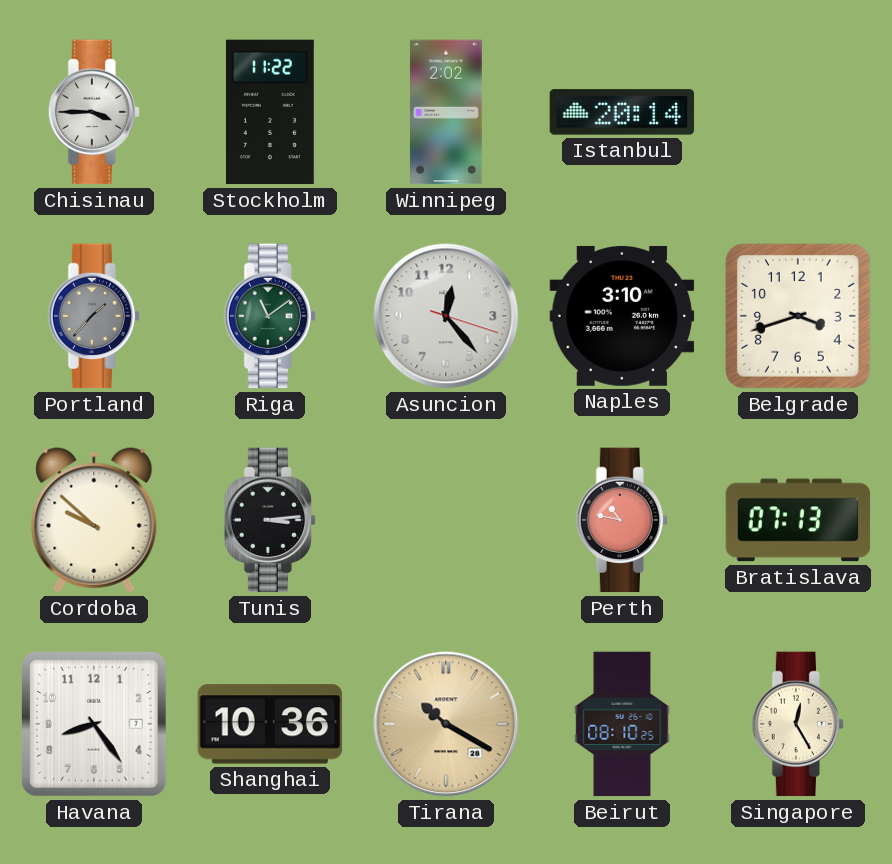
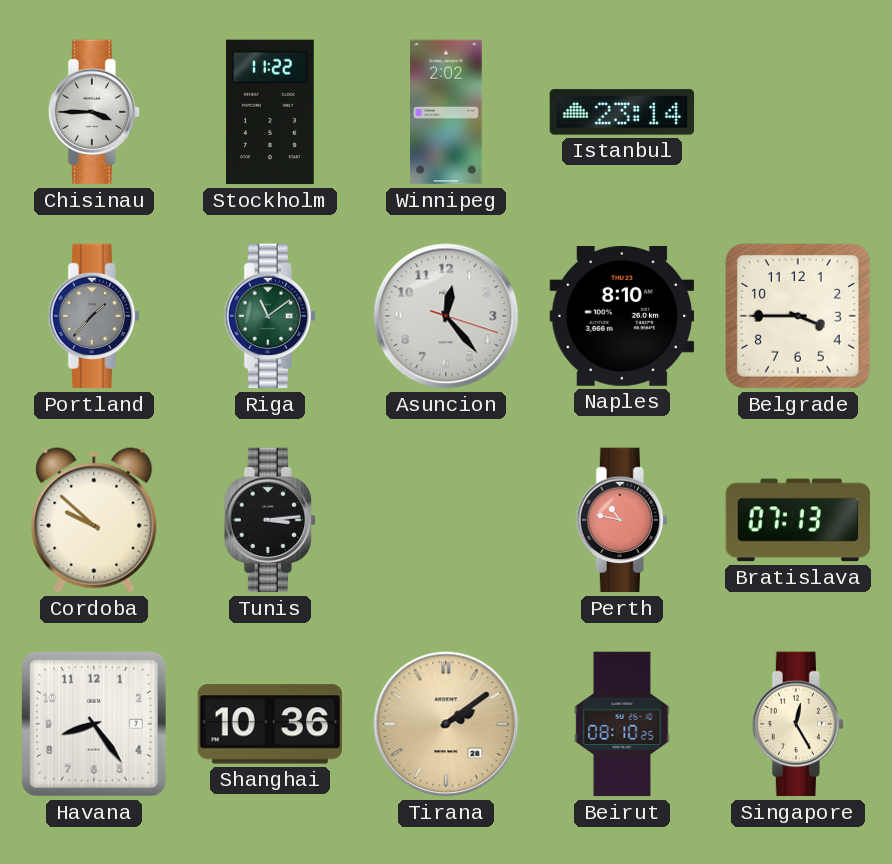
Istanbul: 20:14 -> 23:14
Naples: 3:10 -> 8:10
Belgrade: 3:42 -> 3:45
Tirana: 10:20 -> 2:09
